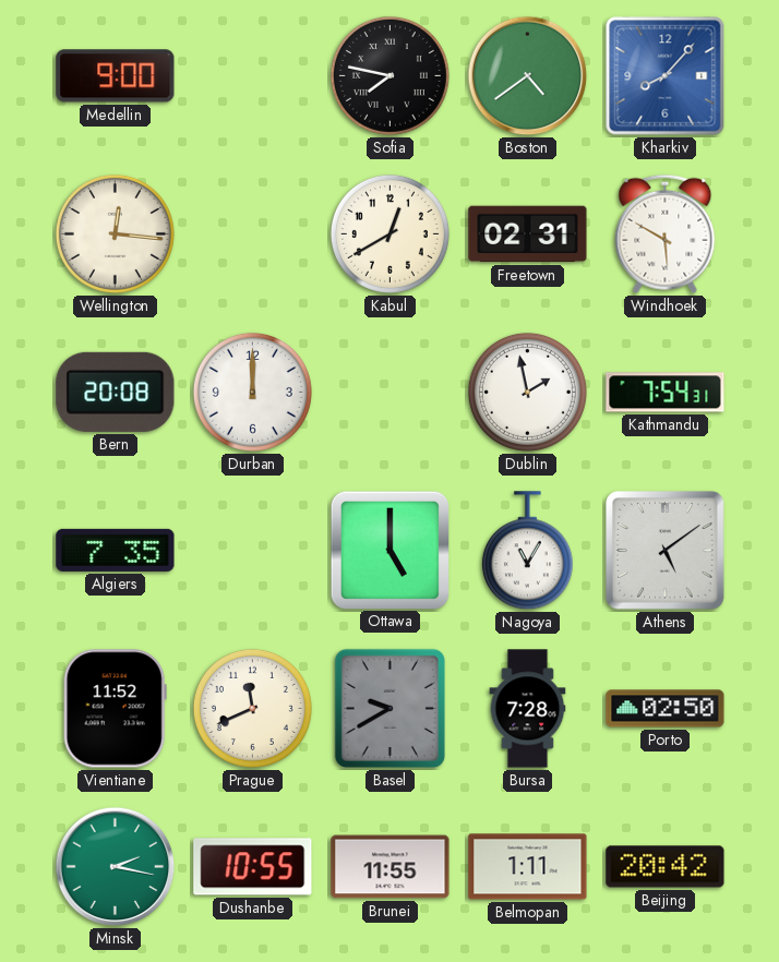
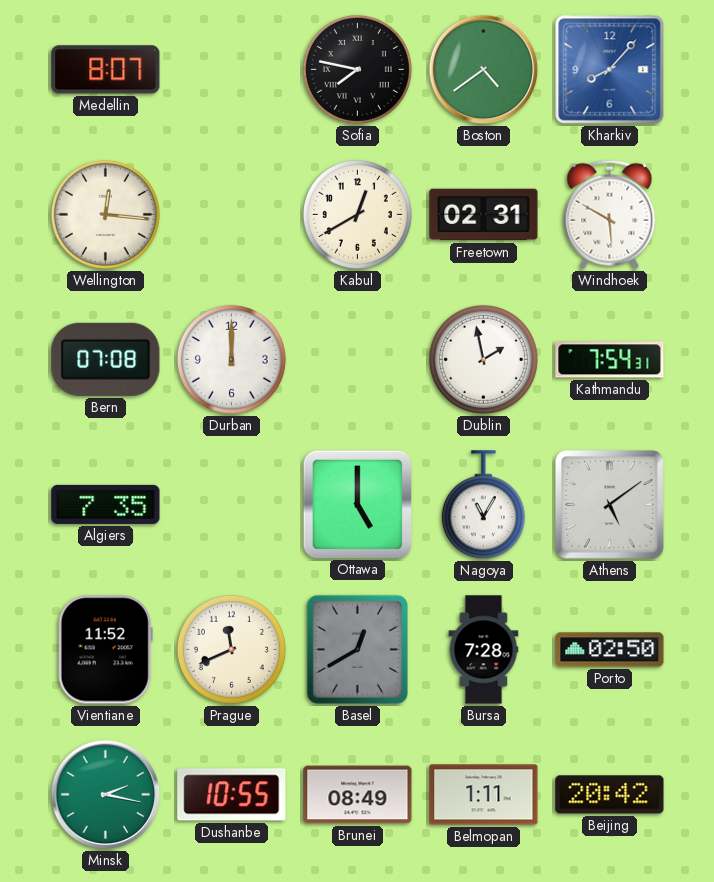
Medellin: 9:00 -> 8:07
Bern: 20:08 -> 07:08
Basel: 9:40 -> 12:40
Brunei: 11:55 -> 08:49
